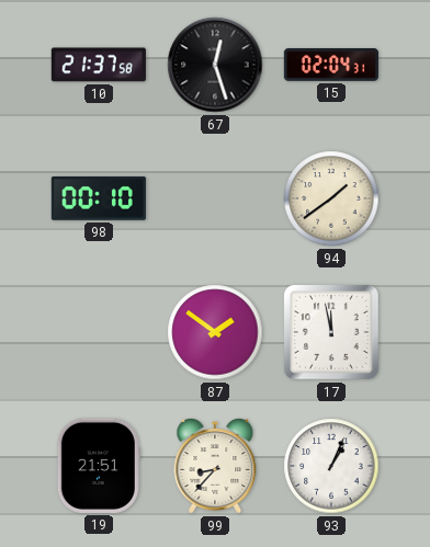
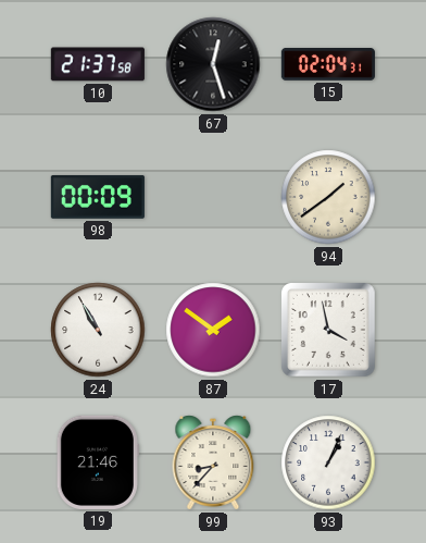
98: 00:10 -> 00:09
24: none -> 10:55
17: 11:58 -> 3:58
19: 21:51 -> 21:46
